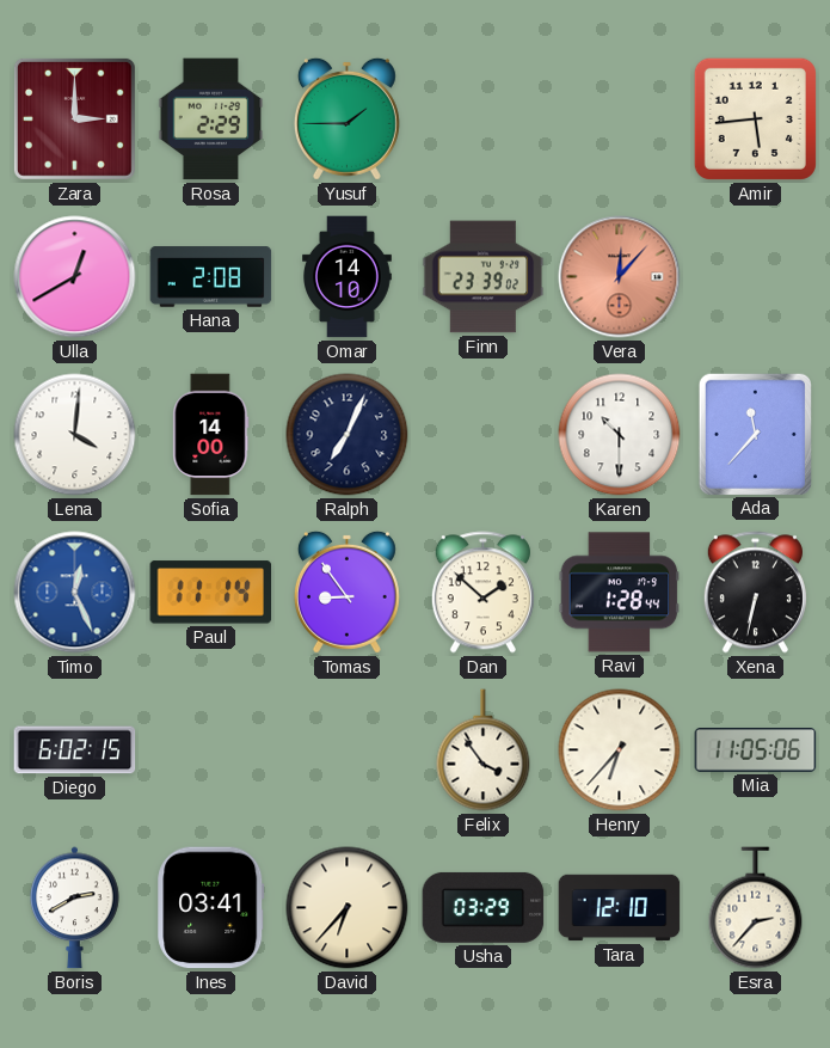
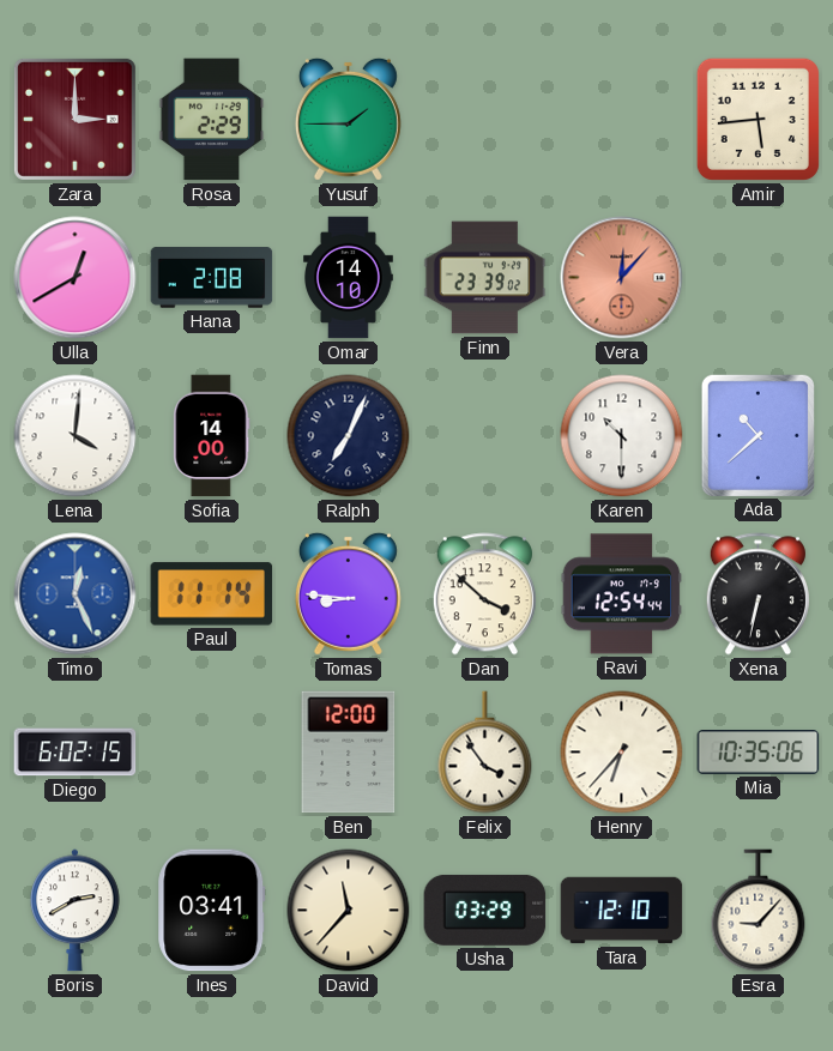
Ada: 11:37 -> 10:38
Tomas: 8:54 -> 8:46
Dan: 1:52 -> 3:52
Ravi: 1:28 -> 12:54
Ben: none -> 12:00
Mia: 11:05 -> 10:35
David: 6:37 -> 11:37
Esra: 2:37 -> 9:07
